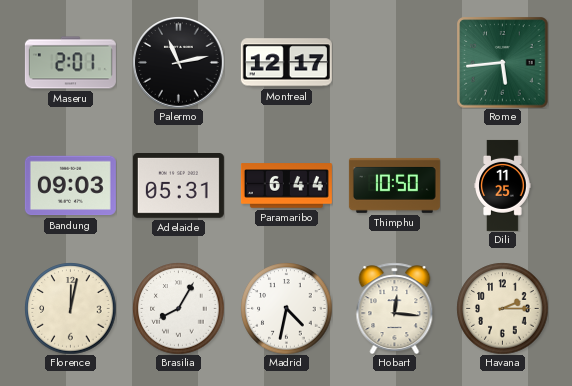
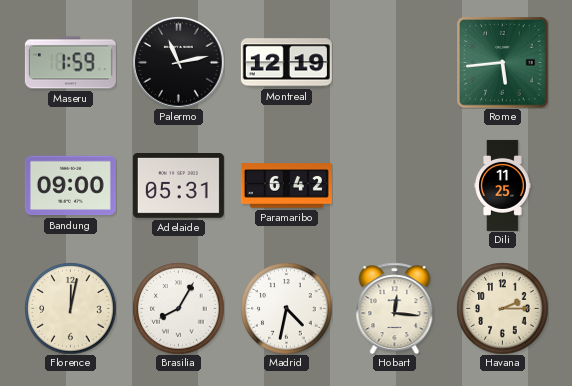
Maseru: 2:01 -> 1:59
Montreal: 12:17 -> 12:19
Bandung: 09:03 -> 09:00
Paramaribo: 6:44 -> 6:42
Thimphu: 10:50 -> none
